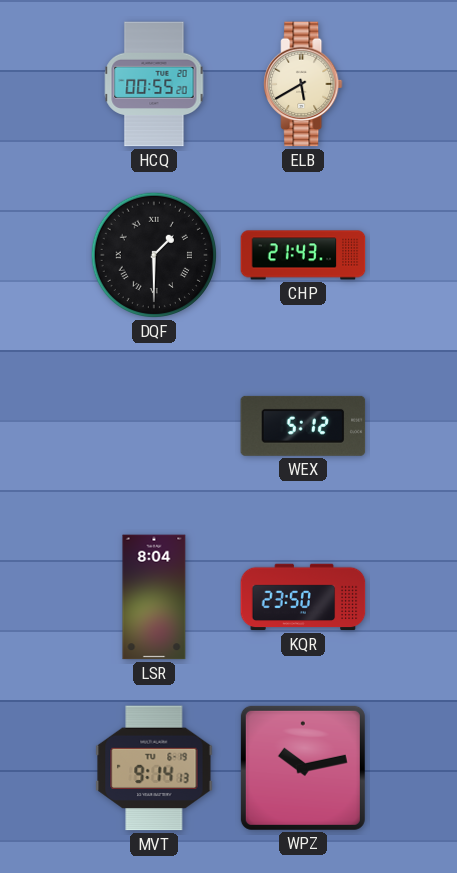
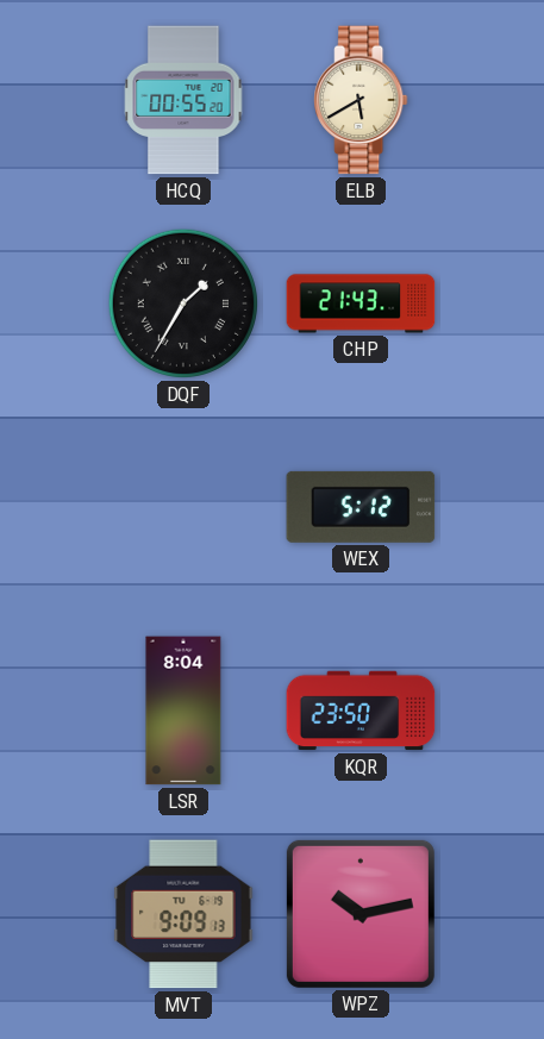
DQF: 1:30 -> 1:35
MVT: 9:14 -> 9:09
